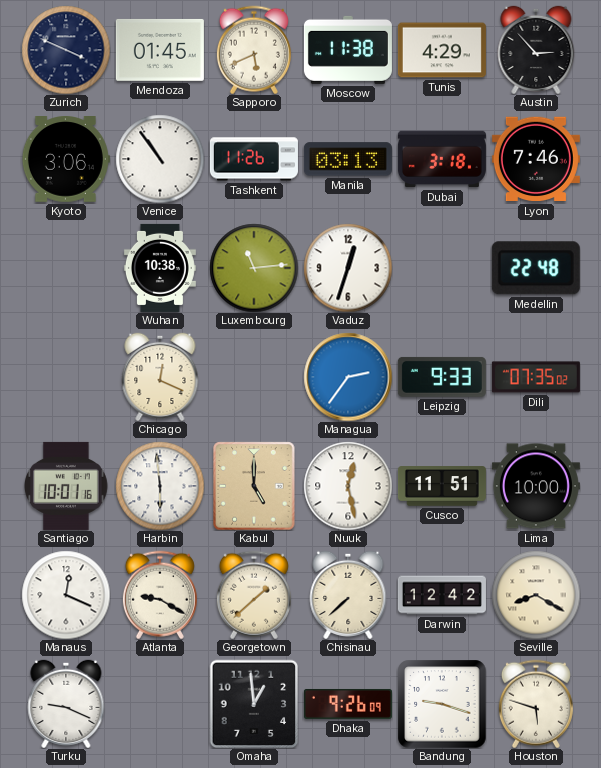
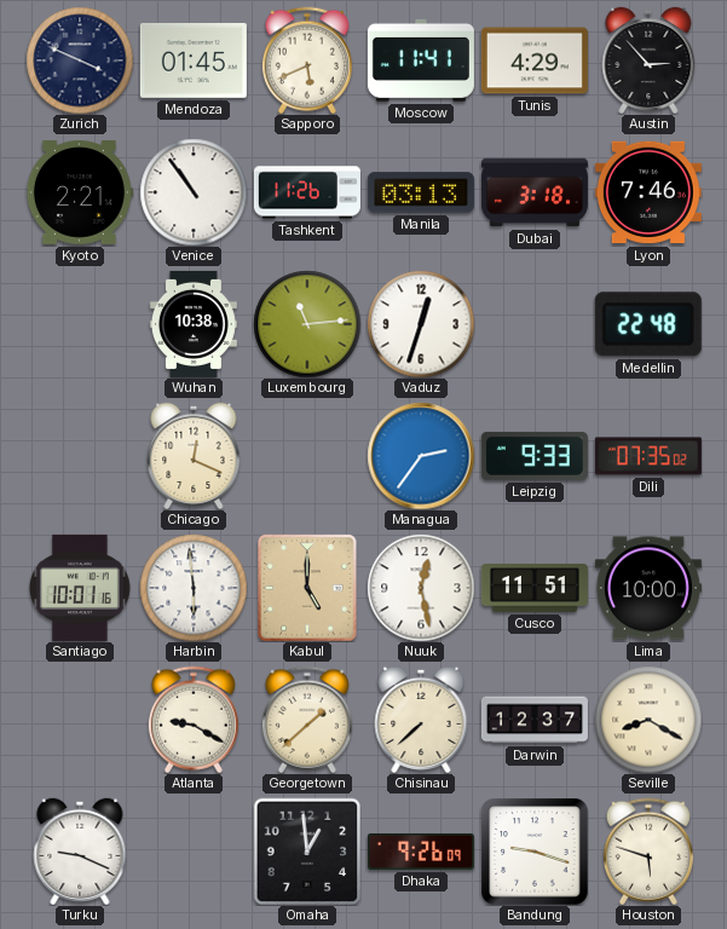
Moscow: 11:38 -> 11:41
Kyoto: 3:06 -> 2:21
Manaus: 12:19 -> none
Darwin: 12:42 -> 12:37
